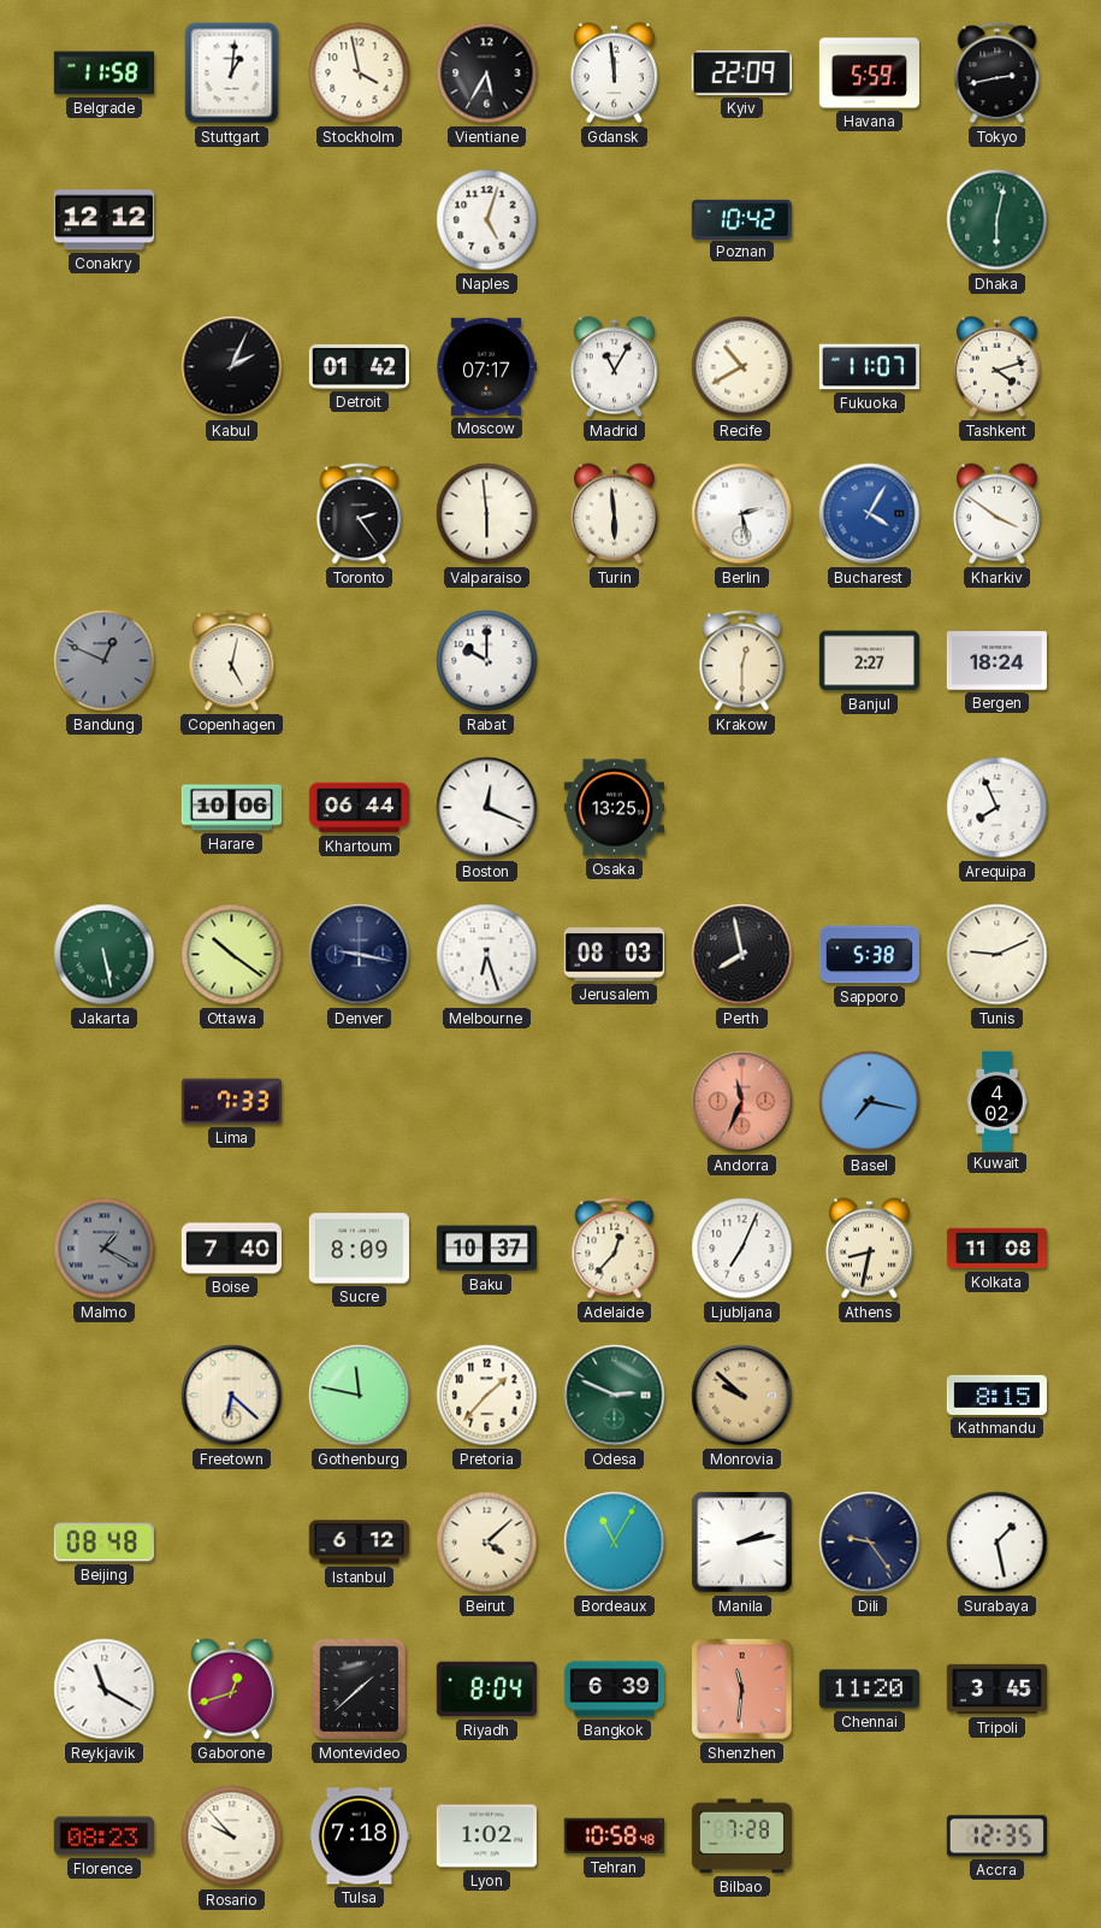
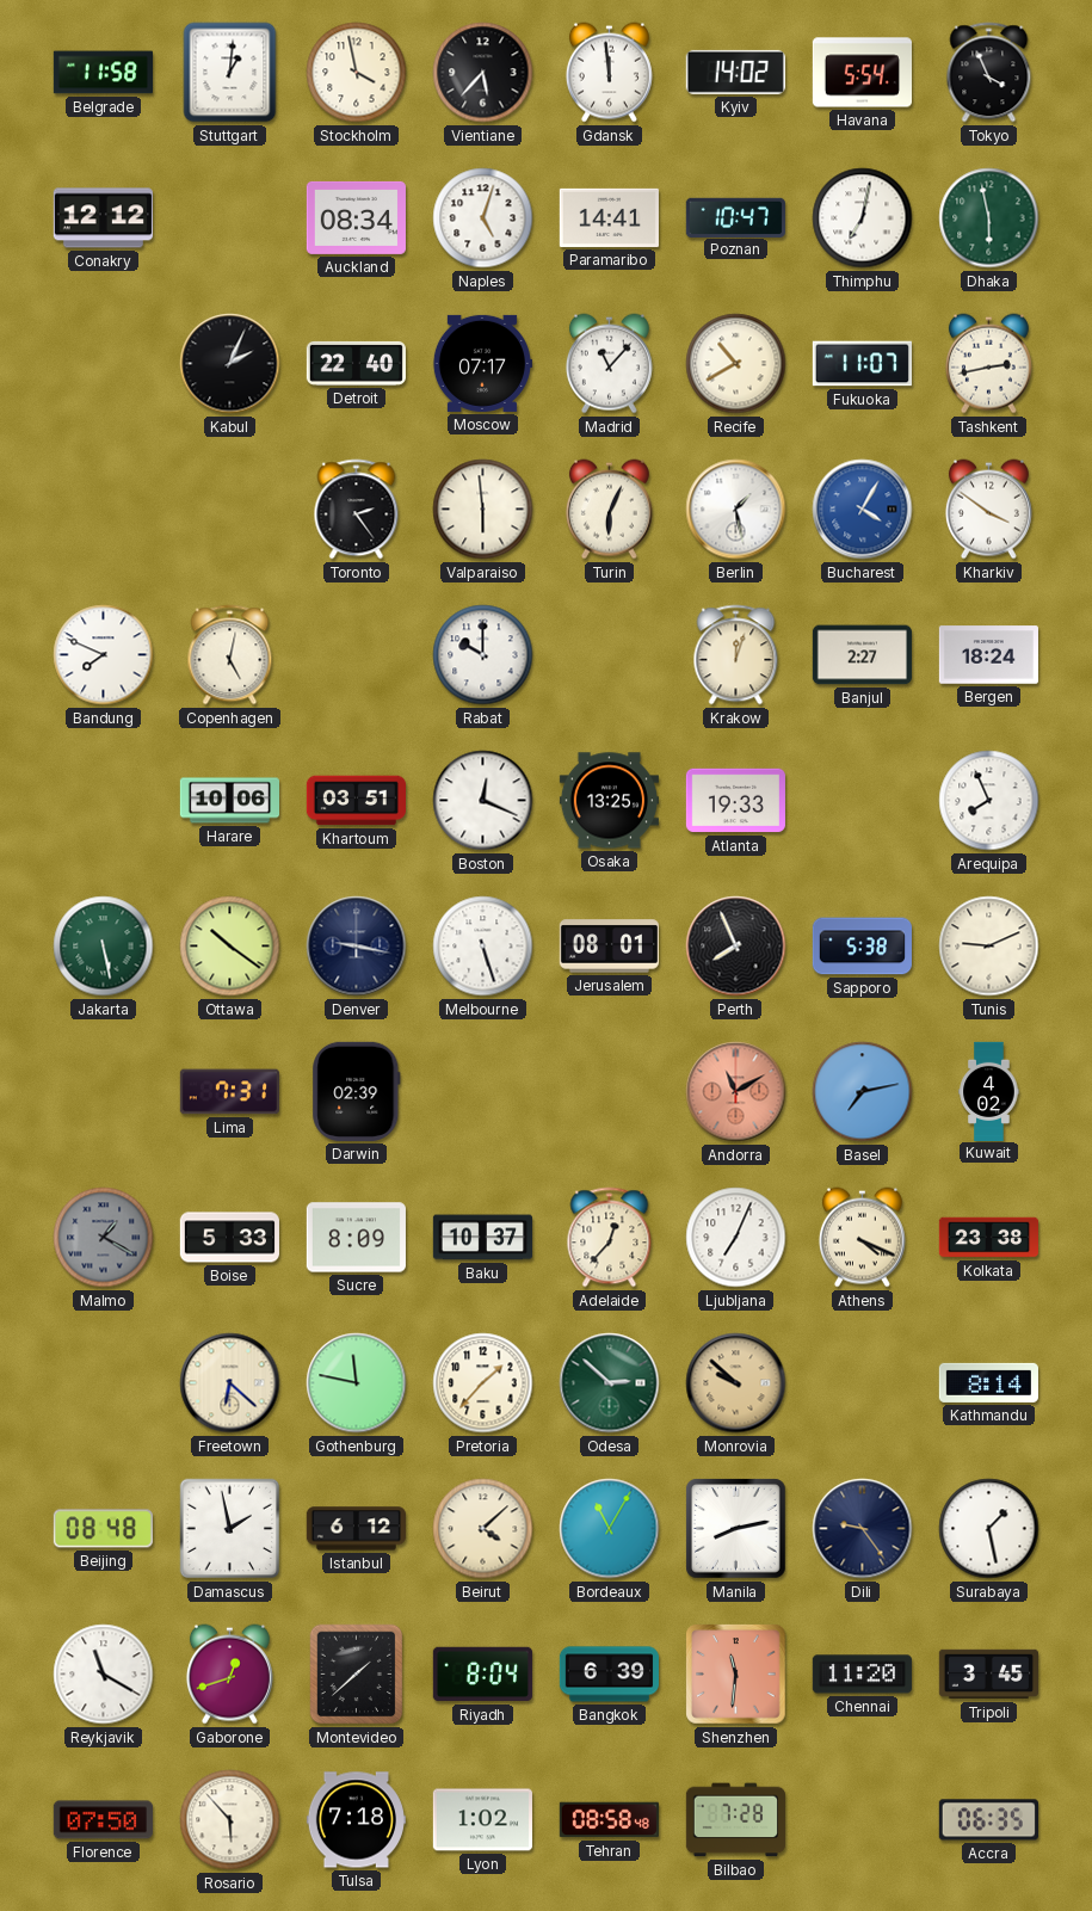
Vientiane: 5:35 -> 5:37
Kyiv: 22:09 -> 14:02
Havana: 5:59 -> 5:54
Tokyo: 2:43 -> 3:56
Auckland: none -> 08:34
Paramaribo: none -> 14:41
Poznan: 10:42 -> 10:47
Thimphu: none -> 7:02
Dhaka: 6:02 -> 5:58
Detroit: 01:42 -> 22:40
Madrid: 11:05 -> 11:07
Tashkent: 4:12 -> 2:43
Turin: 5:59 -> 6:04
Berlin: 2:28 -> 1:28
Bandung: 12:49 -> 7:49
Bandung dial: grey -> white
Krakow: 12:30 -> 12:03
Khartoum: 06:44 -> 03:51
Atlanta: none -> 19:33
Melbourne: 6:27 -> 5:27
Jerusalem: 08:03 -> 08:01
Perth: 7:58 -> 7:56
Lima: 7:33 -> 7:31
Darwin: none -> 02:39
Andorra: 11:34 -> 11:10
Basel: 7:17 -> 7:13
Boise: 7:40 -> 5:33
Athens: 8:32 -> 4:19
Kolkata: 11:08 -> 23:38
Odesa: 2:49 -> 2:52
Kathmandu: 8:15 -> 8:14
Damascus: none -> 1:58
Manila: 2:13 -> 8:13
Florence: 08:23 -> 07:50
Rosario: 9:53 -> 5:53
Tehran: 10:58 -> 08:58
Accra: 12:35 -> 06:35
